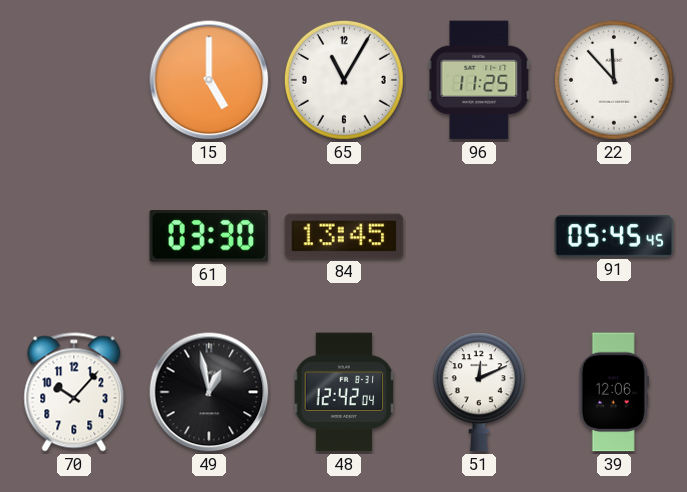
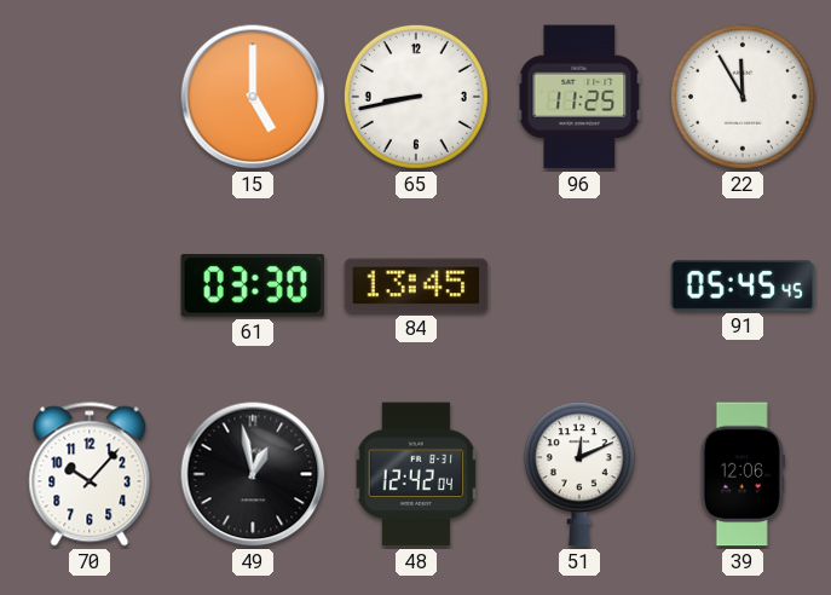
65: 11:05 -> 8:43
22: 11:53 -> 11:55
